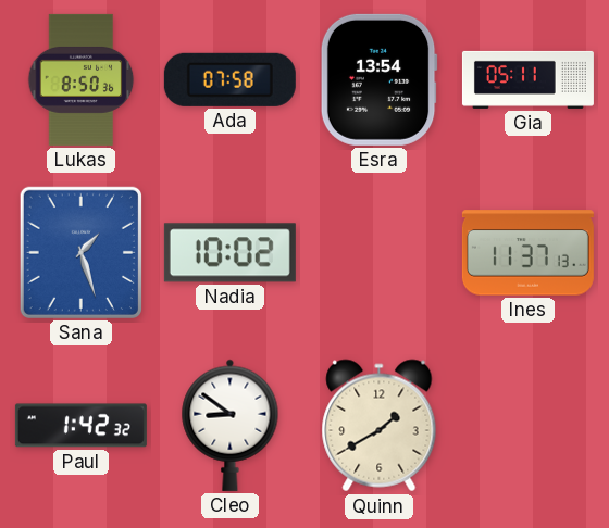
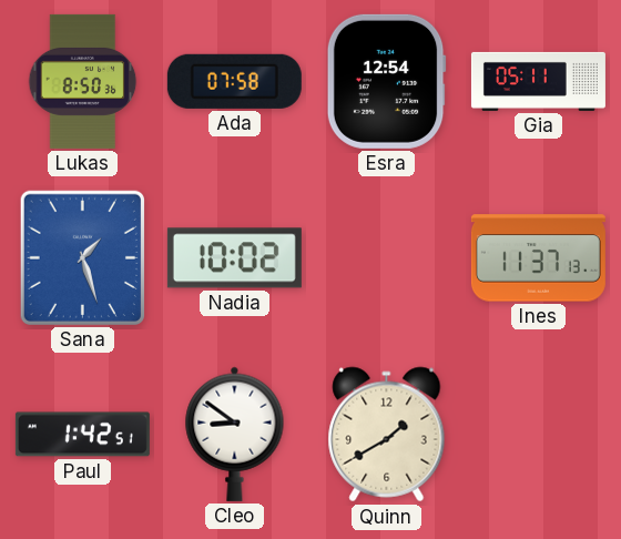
Esra: 13:54 -> 12:54
Paul: 1:42:32 -> 1:42:51
